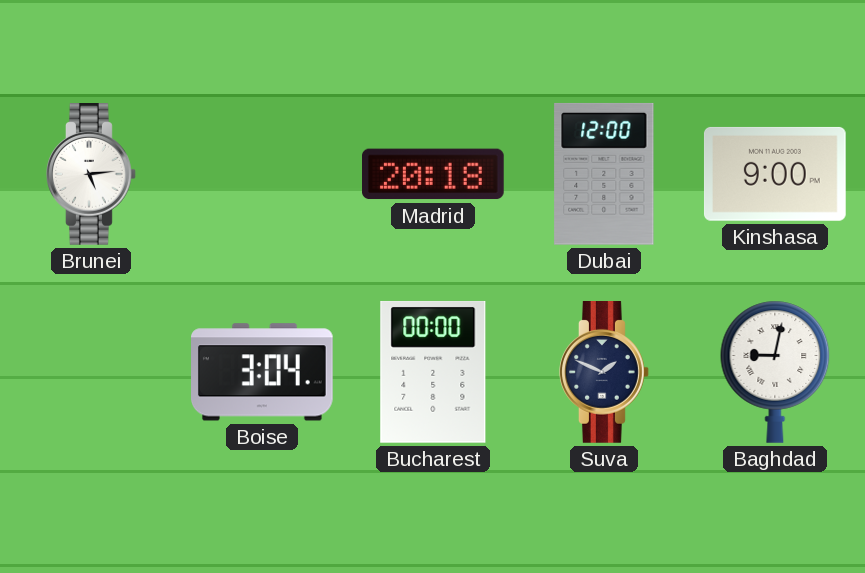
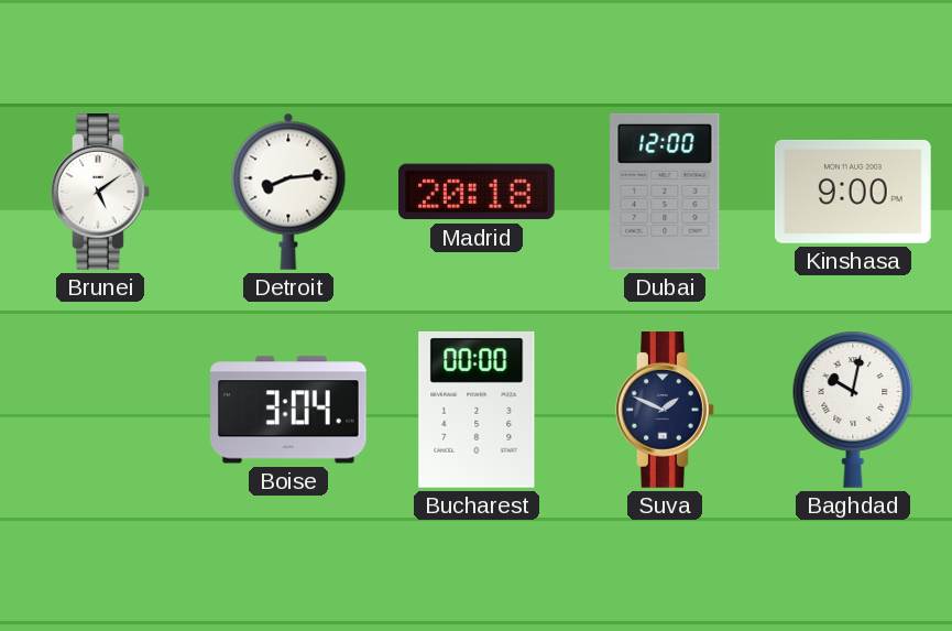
Brunei: 5:14 -> 5:09
Detroit: none -> 8:14
Baghdad: 9:02 -> 10:02
